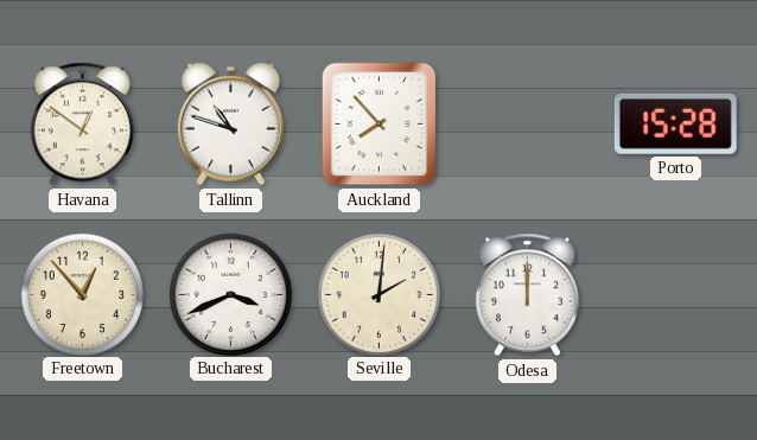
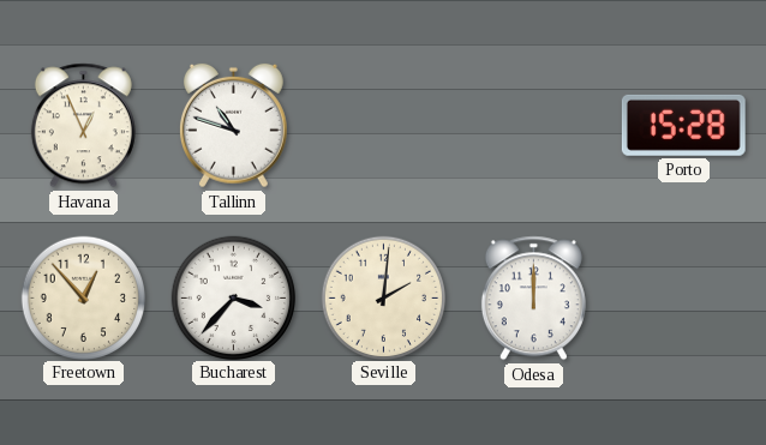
Havana: 12:51 -> 12:56
Auckland: 7:53 -> none
Bucharest: 3:41 -> 3:37
